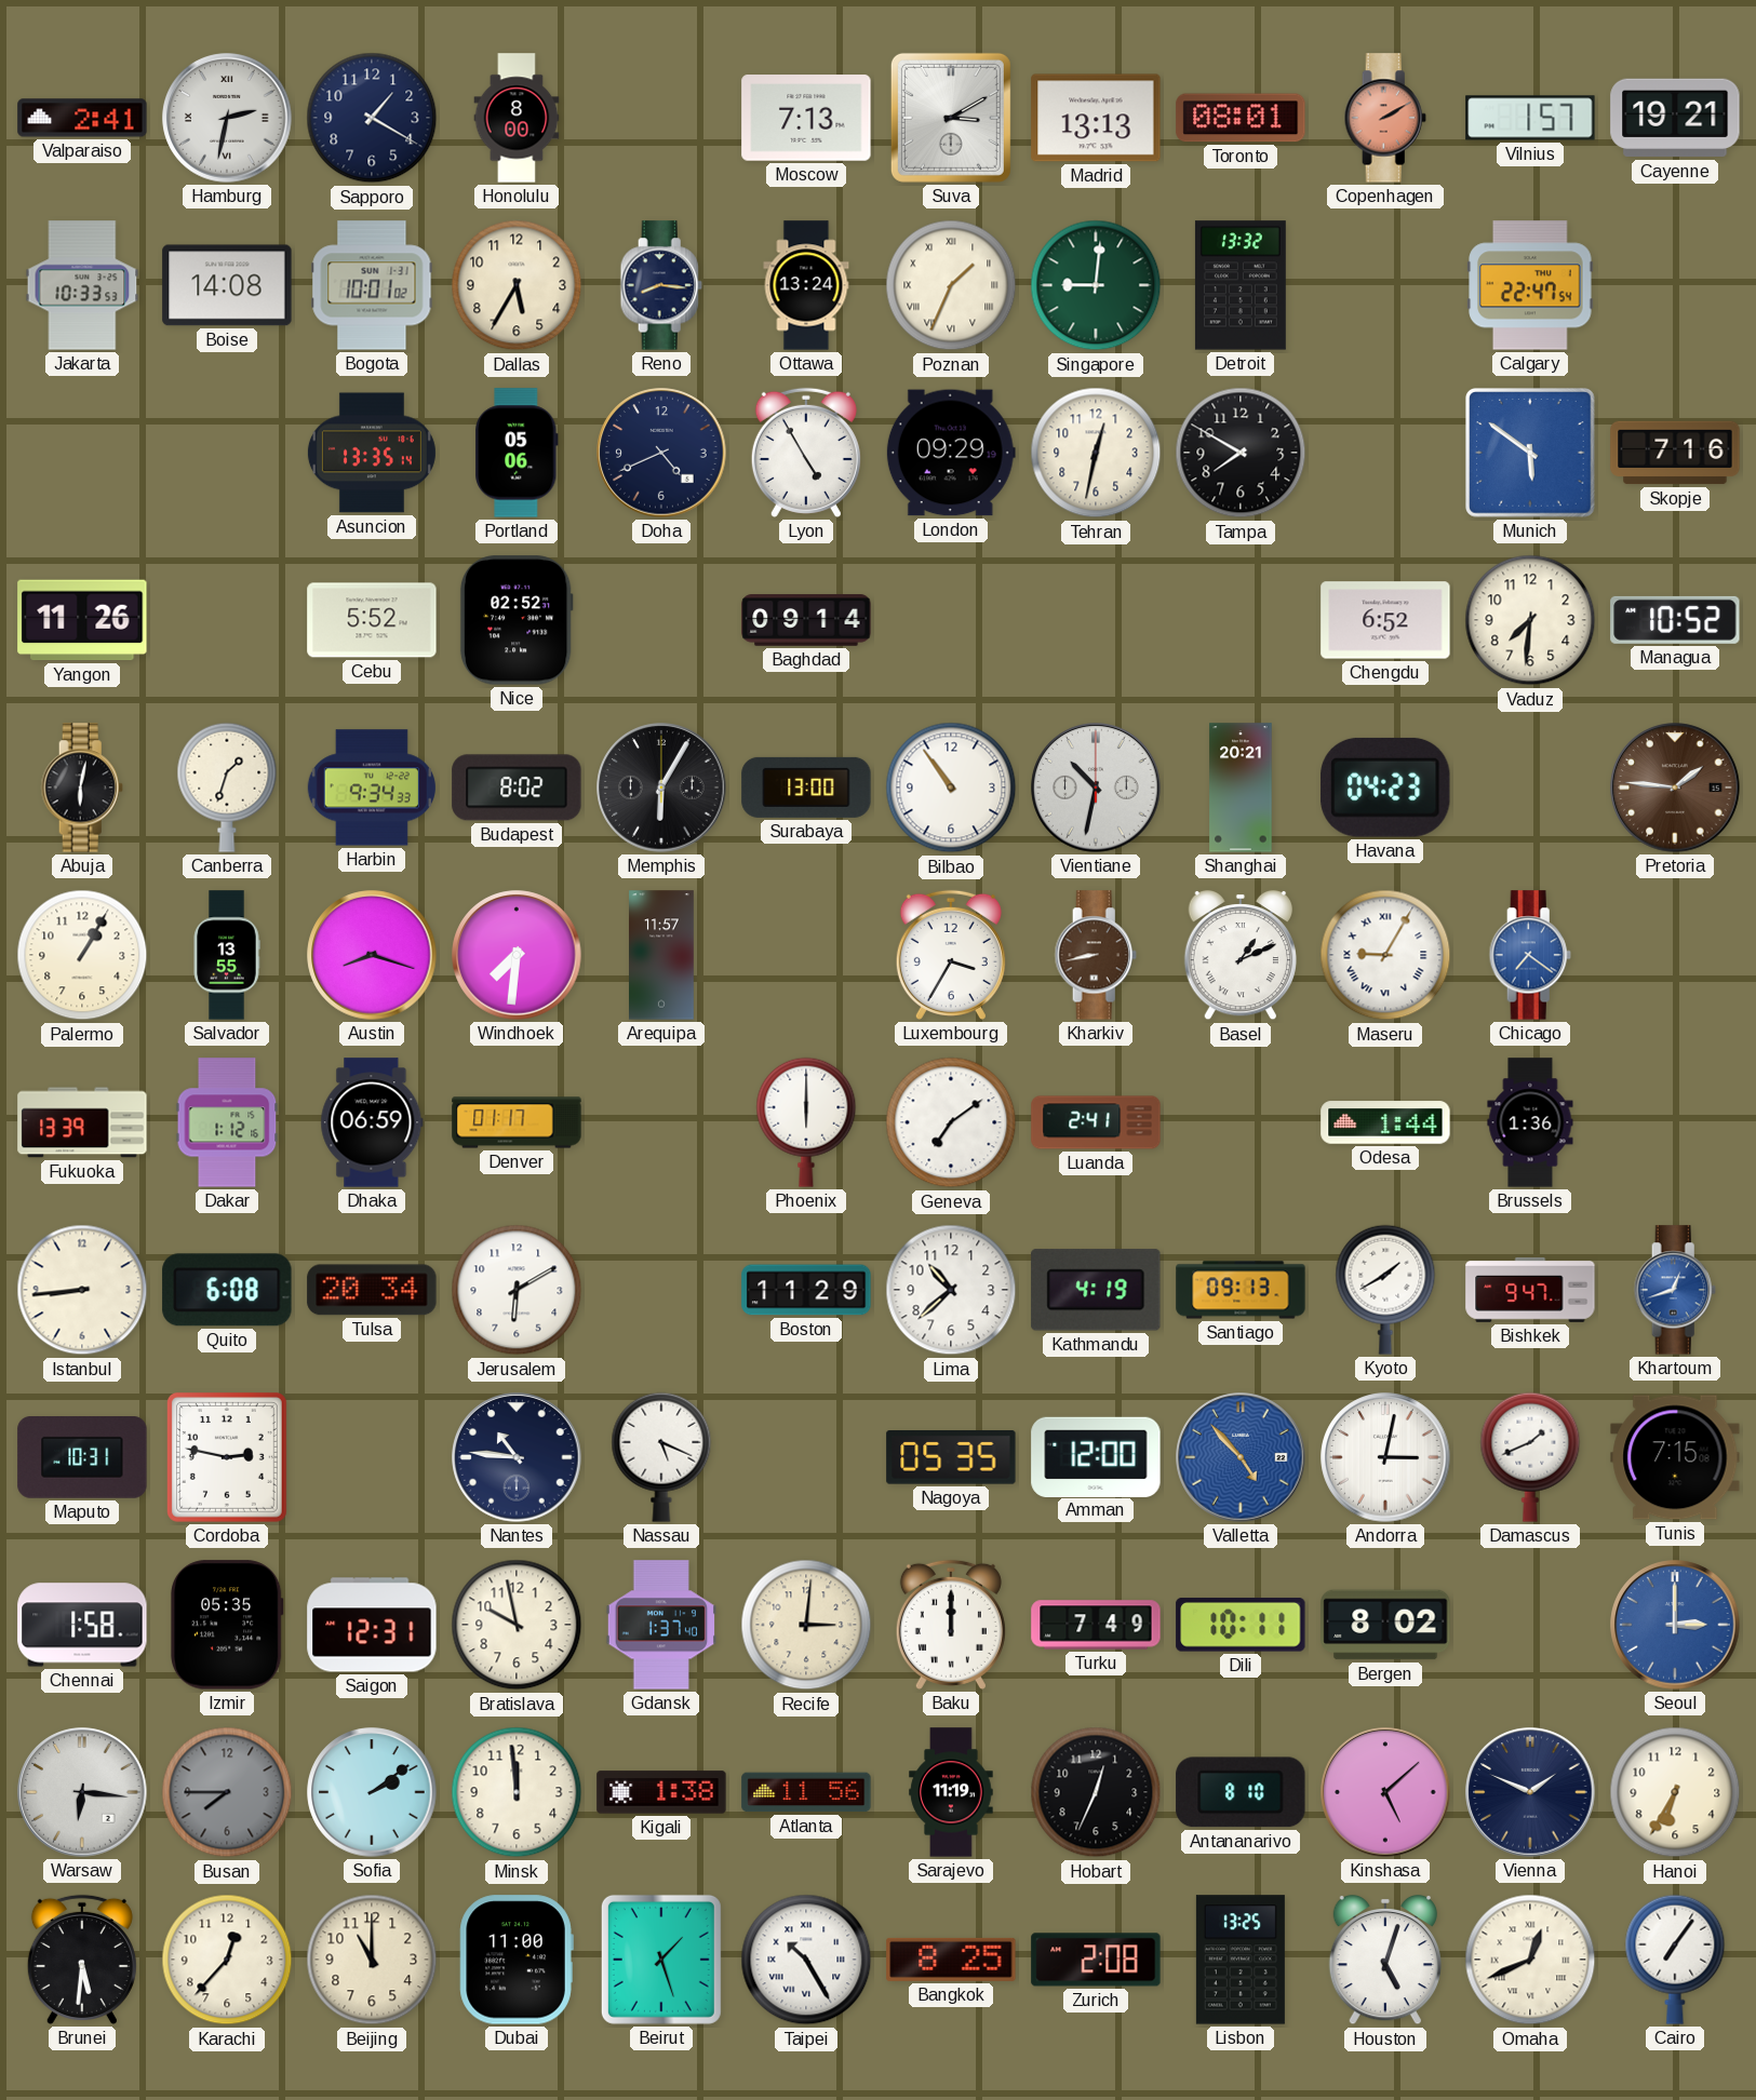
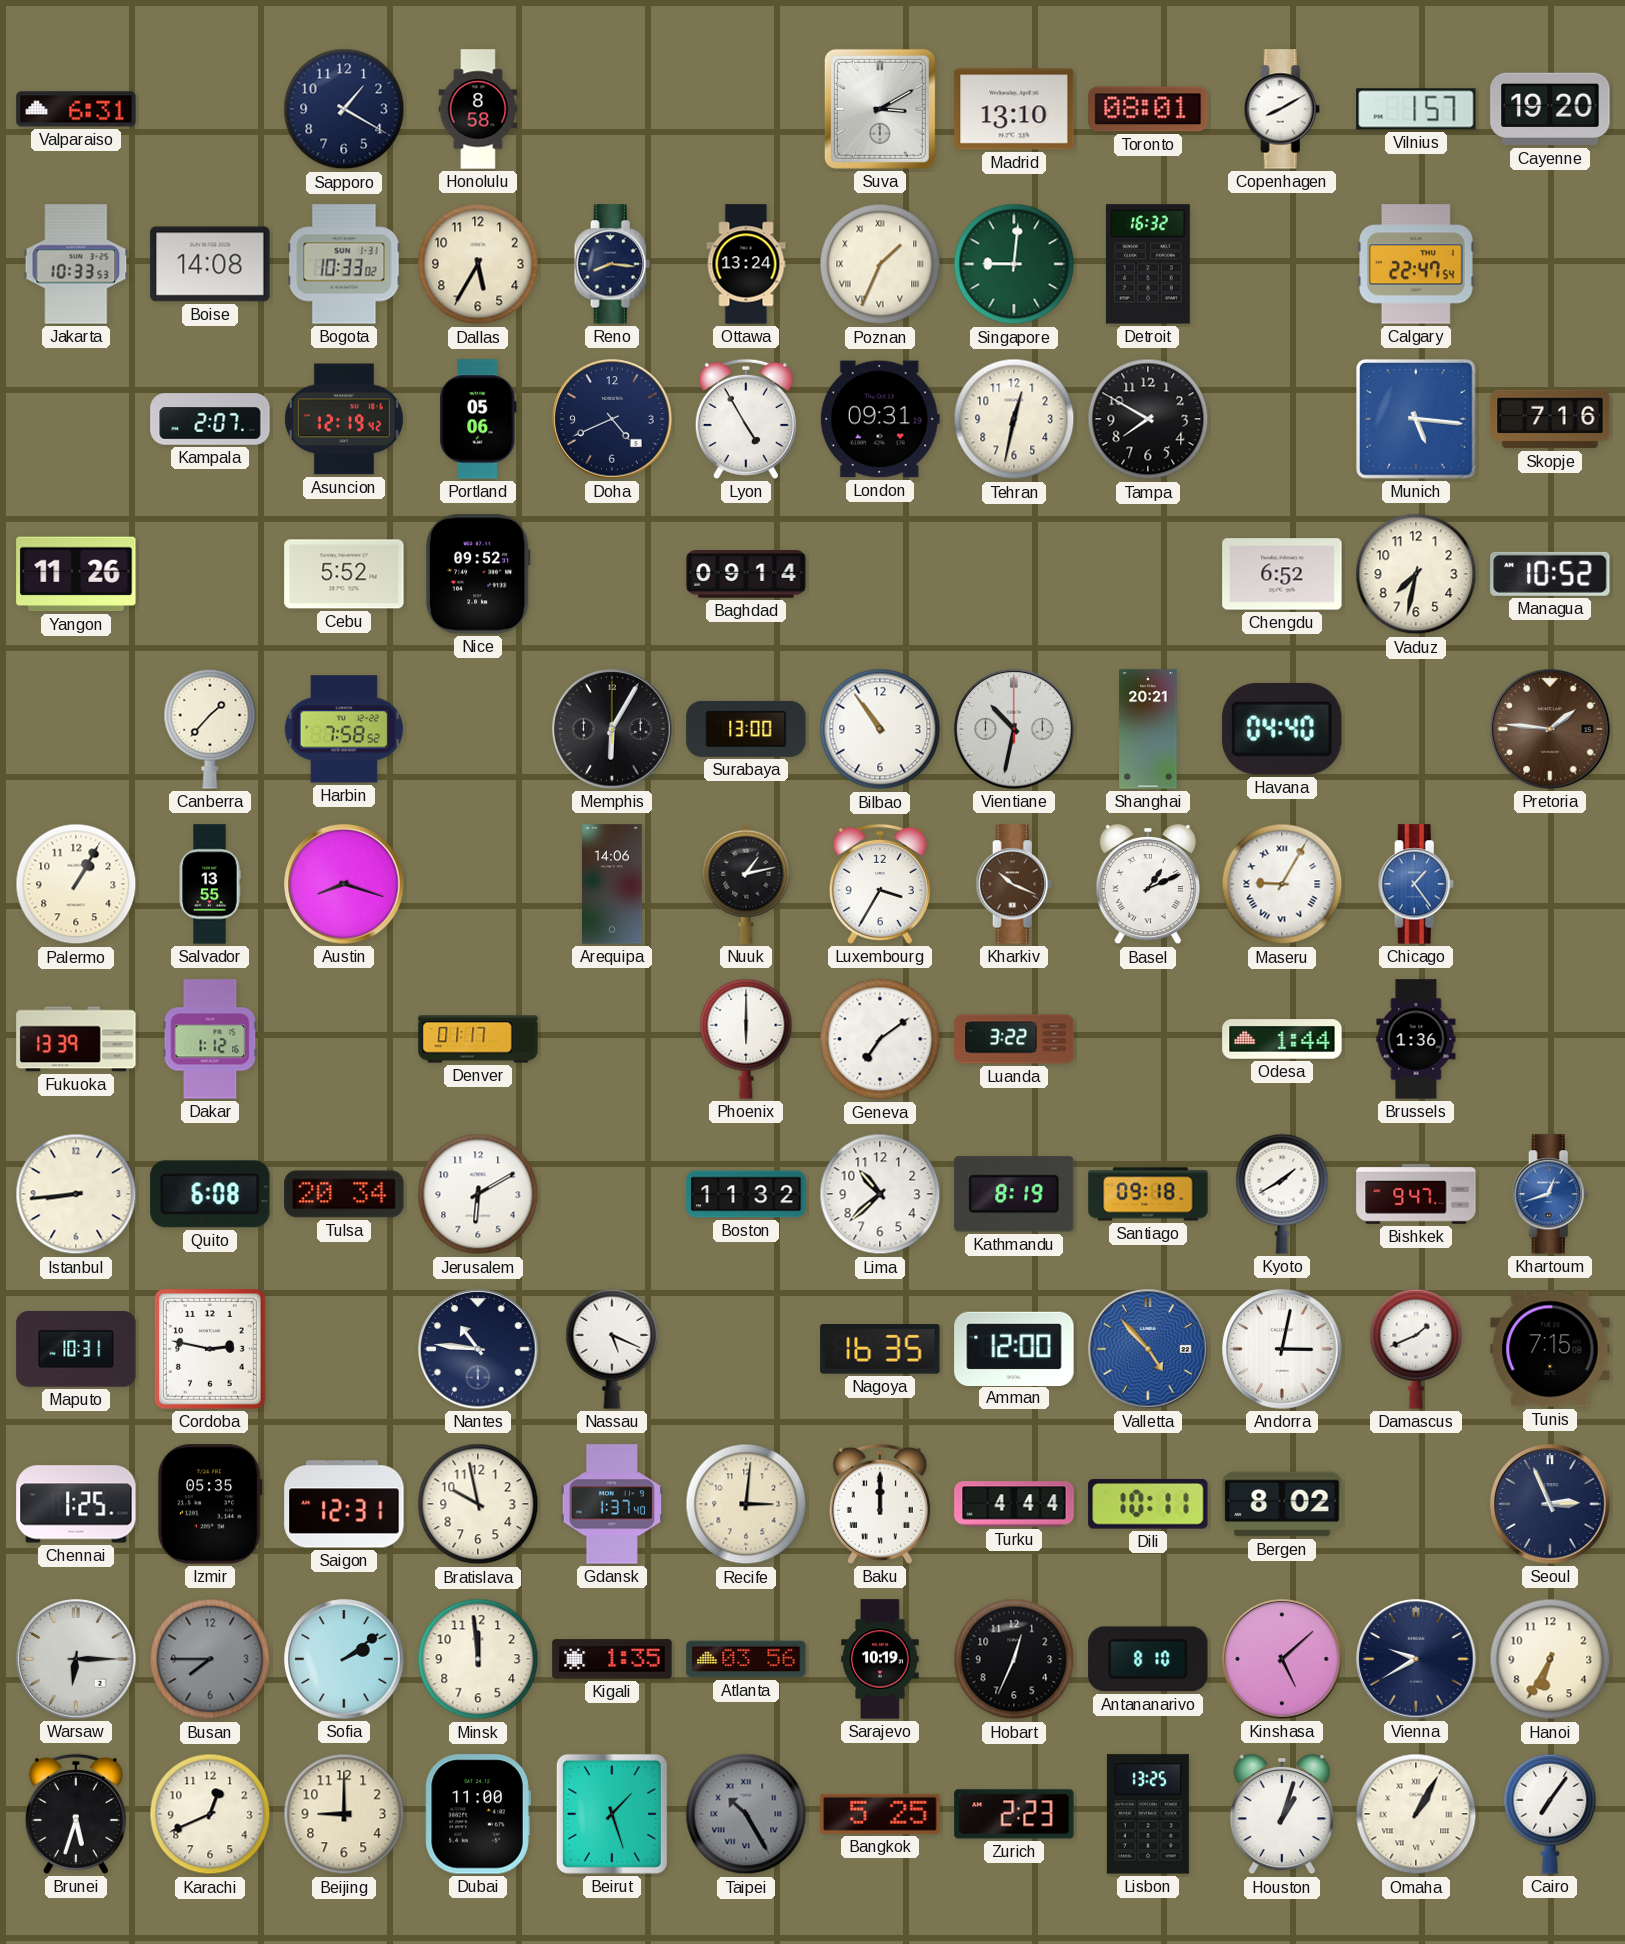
Valparaiso: 2:41 -> 6:31
Hamburg: 2:32 -> none
Honolulu: 8:00 -> 8:58
Moscow: 7:13 -> none
Madrid: 13:13 -> 13:10
Copenhagen: 2:10 -> 8:10
Copenhagen dial: salmon -> white
Cayenne: 19:21 -> 19:20
Bogota: 10:01 -> 10:33
Detroit: 13:32 -> 16:32
Kampala: none -> 2:07
Asuncion: 13:35 -> 12:19
London: 09:29 -> 09:31
Munich: 5:51 -> 5:16
Nice: 02:52 -> 09:52
Vaduz: 7:31 -> 7:32
Abuja: 6:02 -> none
Canberra: 1:33 -> 1:37
Harbin: 9:34 -> 7:58
Budapest: 8:02 -> none
Havana: 04:23 -> 04:40
Windhoek: 7:31 -> none
Arequipa: 11:57 -> 14:06
Nuuk: none -> 1:13
Kharkiv: 8:43 -> 10:19
Chicago: 7:21 -> 1:24
Dhaka: 06:59 -> none
Luanda: 2:41 -> 3:22
Boston: 11:29 -> 11:32
Kathmandu: 4:19 -> 8:19
Santiago: 09:13 -> 09:18
Nagoya: 05:35 -> 16:35
Chennai: 1:58 -> 1:25
Turku: 7:49 -> 4:44
Seoul: 3:00 -> 2:56
Seoul dial: blue -> navy
Warsaw: 6:16 -> 6:15
Kigali: 1:38 -> 1:35
Atlanta: 11:56 -> 03:56
Sarajevo: 11:19 -> 10:19
Vienna: 1:49 -> 9:40
Brunei: 5:31 -> 5:33
Karachi: 12:37 -> 12:41
Beijing: 11:00 -> 9:00
Taipei dial: white -> grey
Bangkok: 8:25 -> 5:25
Zurich: 2:08 -> 2:23
Houston: 5:03 -> 1:03
Omaha: 12:41 -> 1:05
